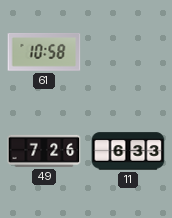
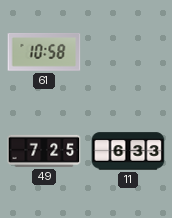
49: 7:26 -> 7:25
